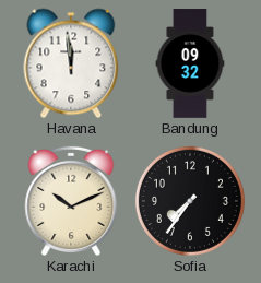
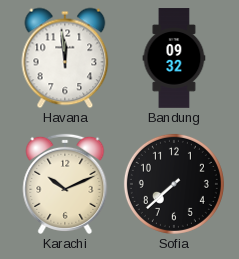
Sofia: 7:36 -> 7:38
